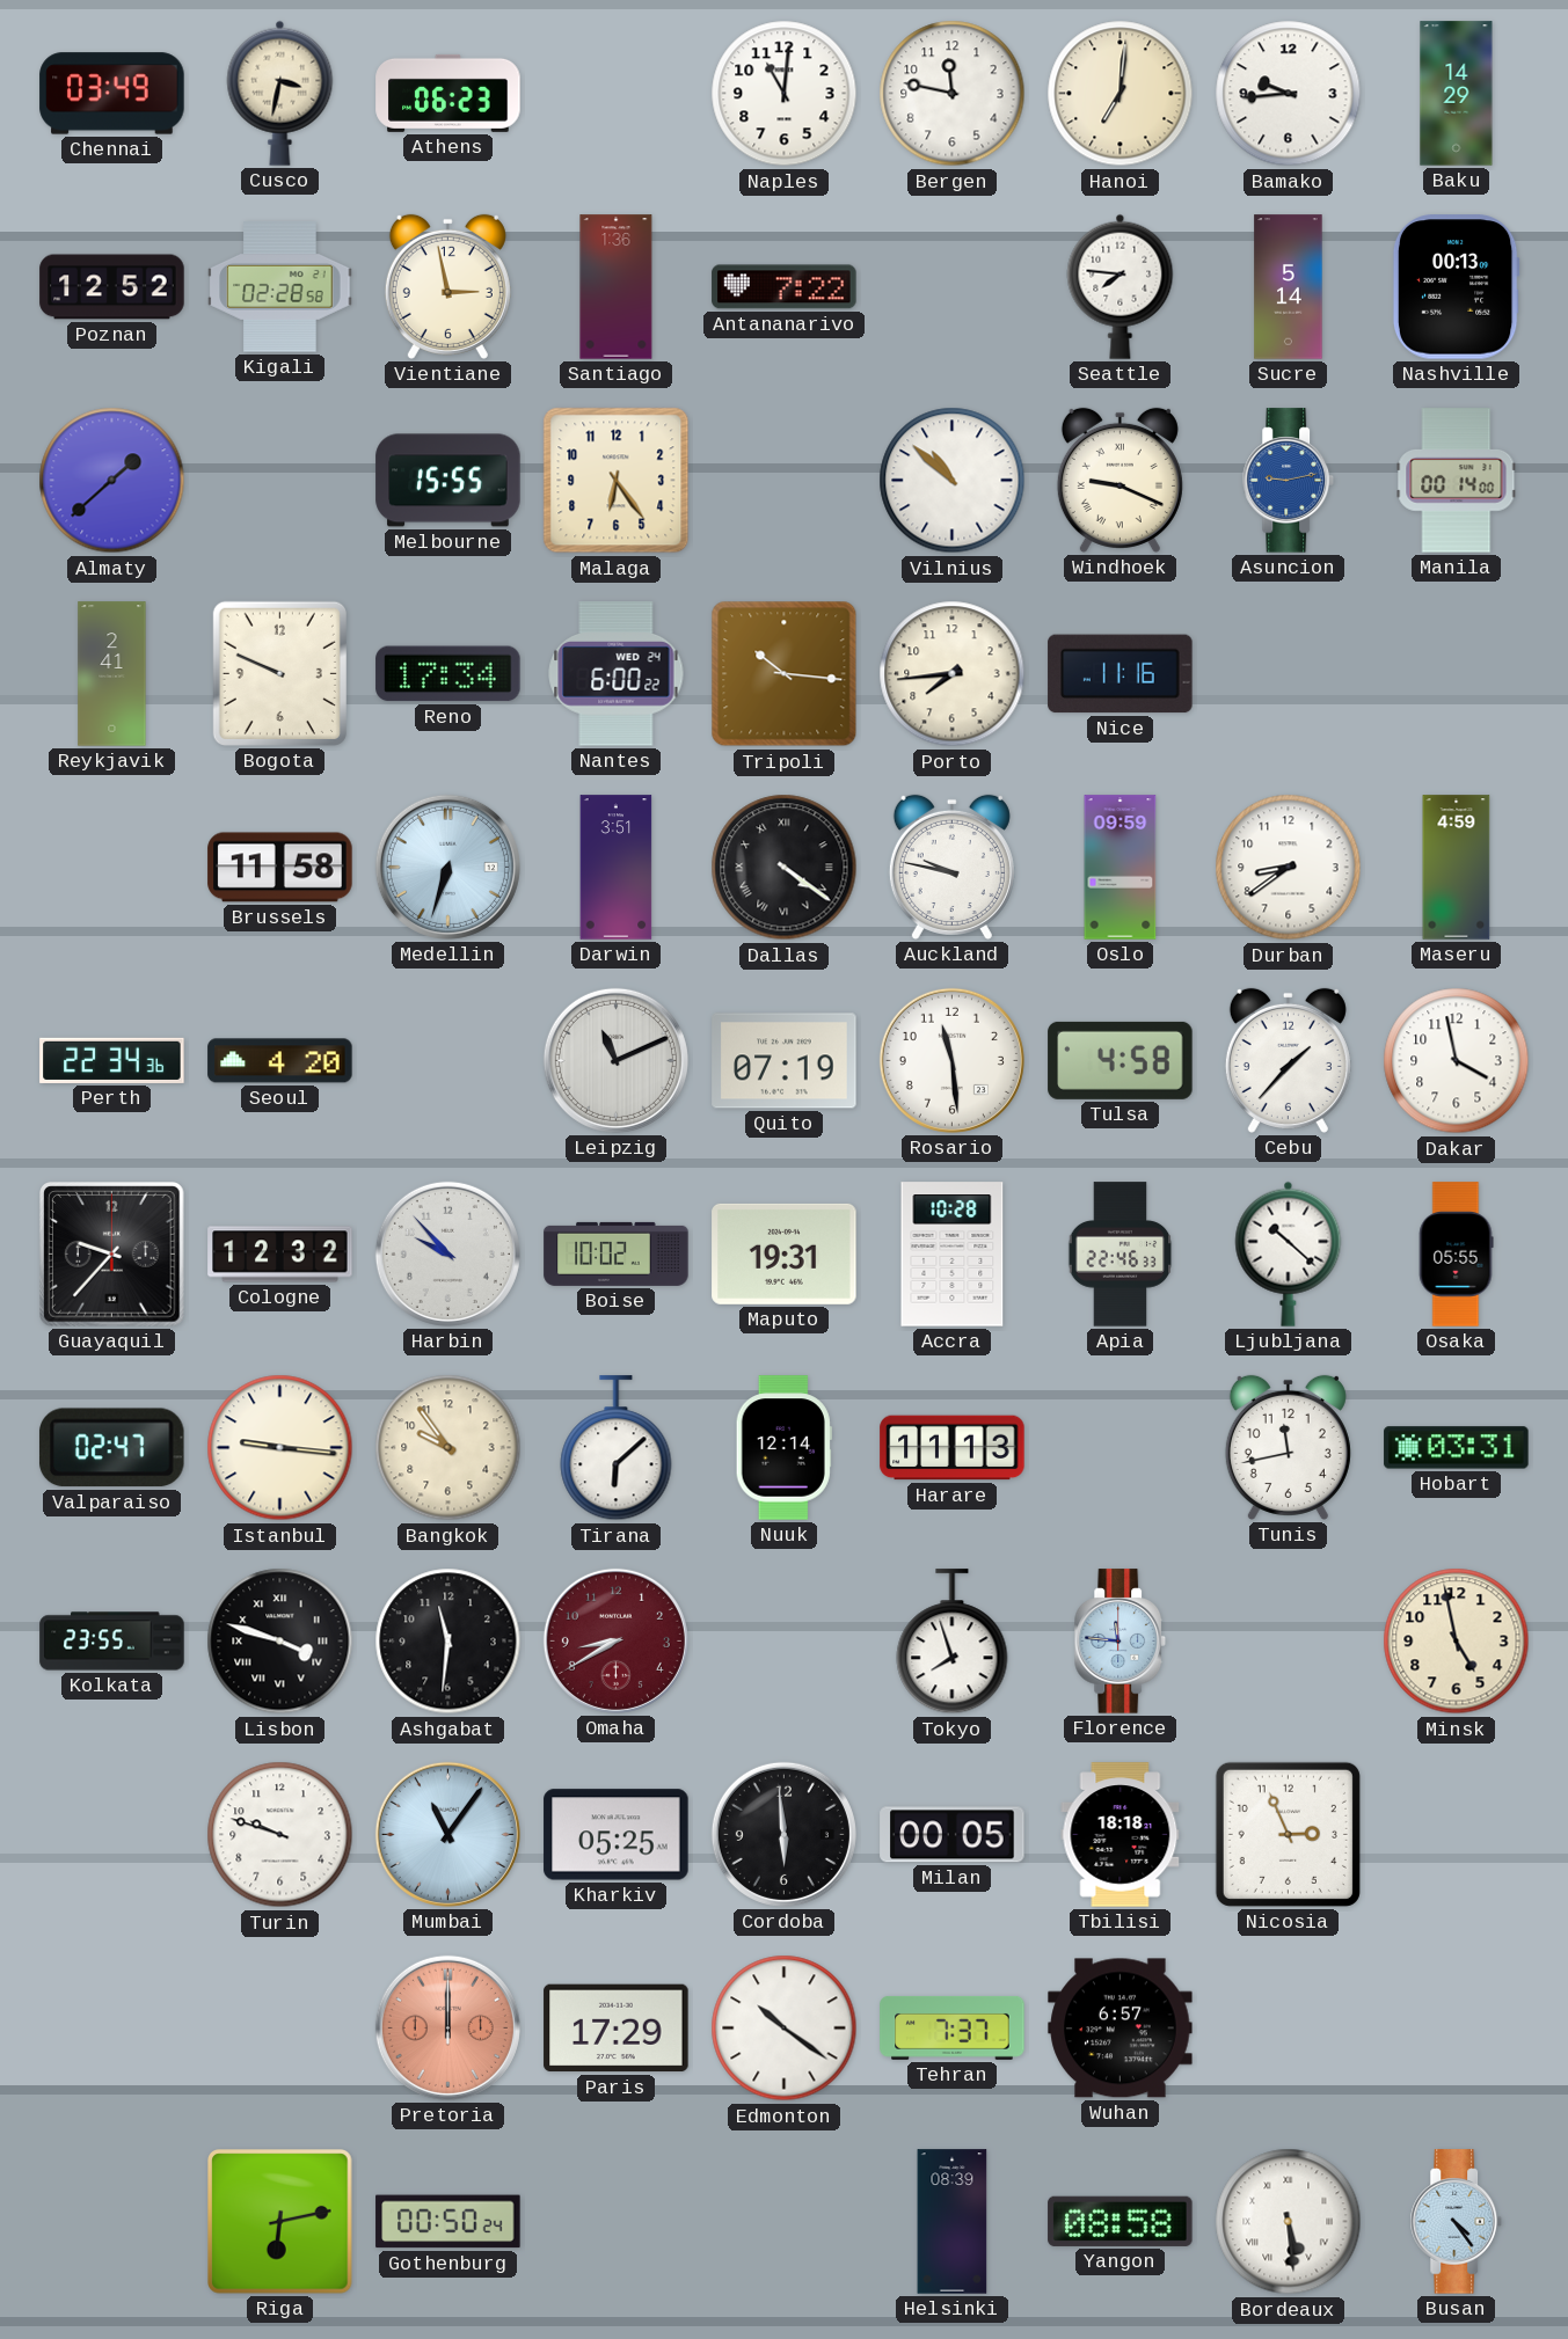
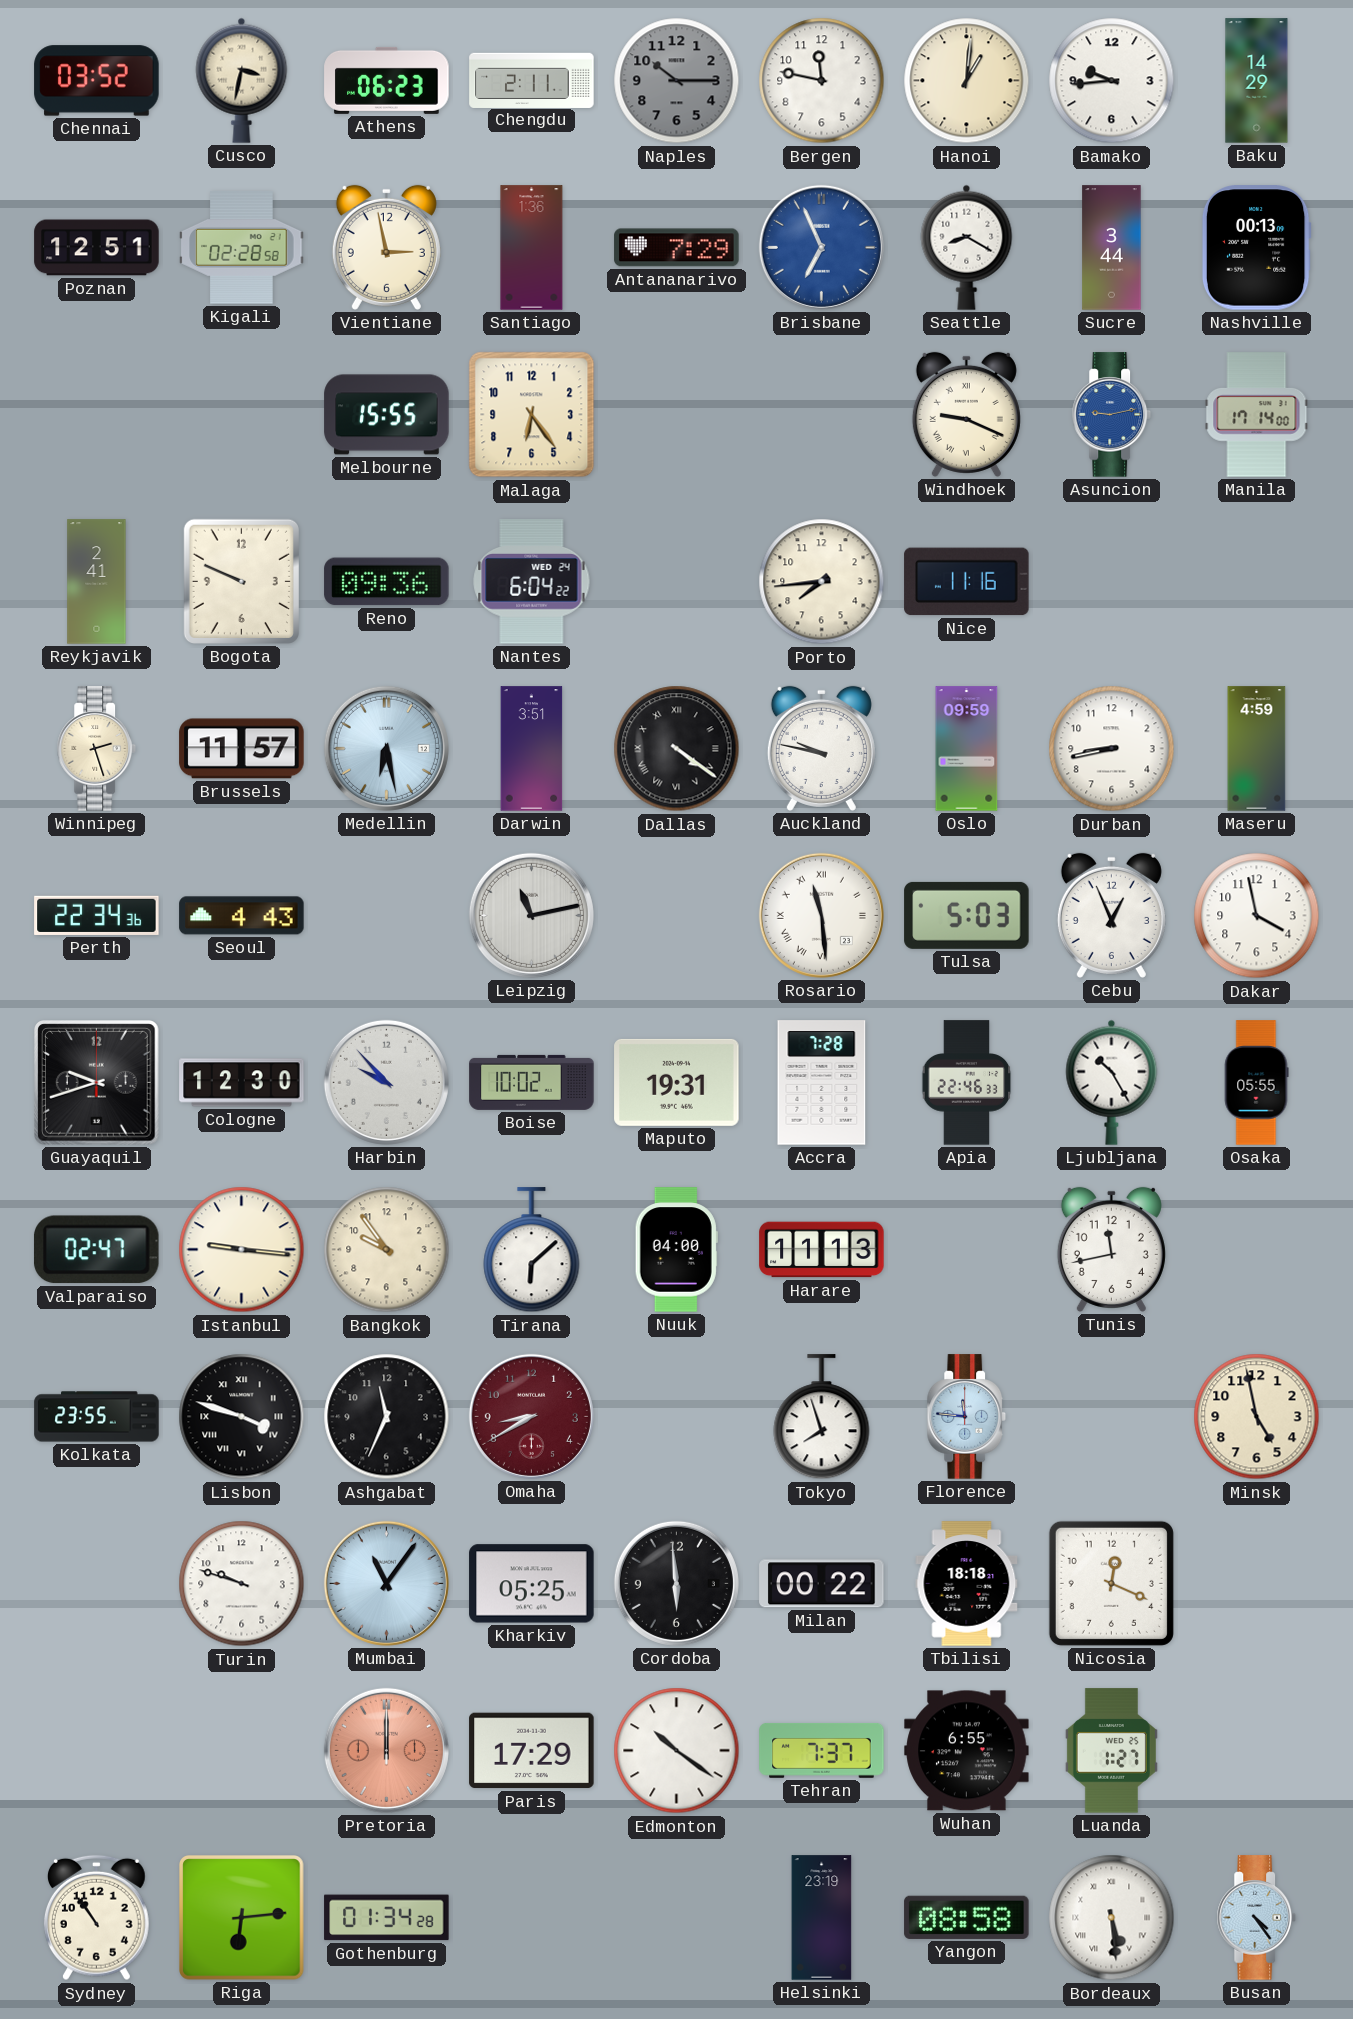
Chennai: 03:49 -> 03:52
Chengdu: none -> 2:11
Naples: 11:01 -> 10:15
Naples dial: white -> grey
Hanoi: 7:01 -> 1:01
Poznan: 12:52 -> 12:51
Antananarivo: 7:22 -> 7:29
Brisbane: none -> 6:56
Seattle: 7:46 -> 8:20
Sucre: 5:14 -> 3:44
Almaty: 1:38 -> none
Vilnius: 10:52 -> none
Manila: 00:14 -> 17:14
Reno: 17:34 -> 09:36
Nantes: 6:00 -> 6:04
Tripoli: 10:16 -> none
Winnipeg: none -> 2:27
Brussels: 11:58 -> 11:57
Medellin: 6:33 -> 6:28
Durban: 8:39 -> 8:43
Seoul: 4:20 -> 4:43
Leipzig: 11:11 -> 11:13
Quito: 07:19 -> none
Rosario numerals: Arabic -> Roman
Tulsa: 4:58 -> 5:03
Cebu: 1:37 -> 12:56
Guayaquil: 9:37 -> 9:42
Cologne: 12:32 -> 12:30
Accra: 10:28 -> 7:28
Ljubljana: 10:22 -> 10:25
Nuuk: 12:14 -> 04:00
Hobart: 03:31 -> none
Ashgabat: 11:31 -> 11:34
Milan: 00:05 -> 00:22
Nicosia: 2:56 -> 12:19
Wuhan: 6:57 -> 6:55
Luanda: none -> 1:27
Sydney: none -> 10:54
Riga: 6:13 -> 6:14
Gothenburg: 00:50 -> 01:34
Helsinki: 08:39 -> 23:19
